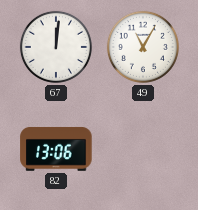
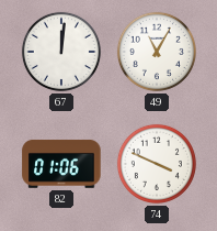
82: 13:06 -> 01:06
74: none -> 3:49
